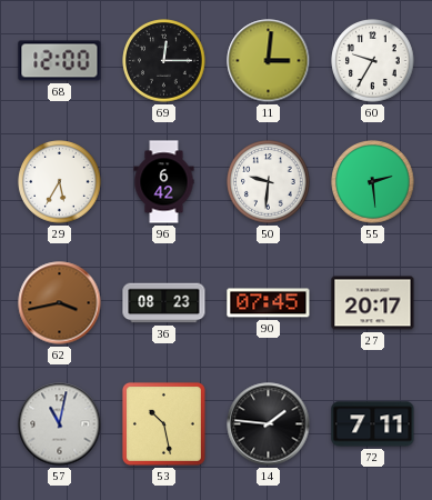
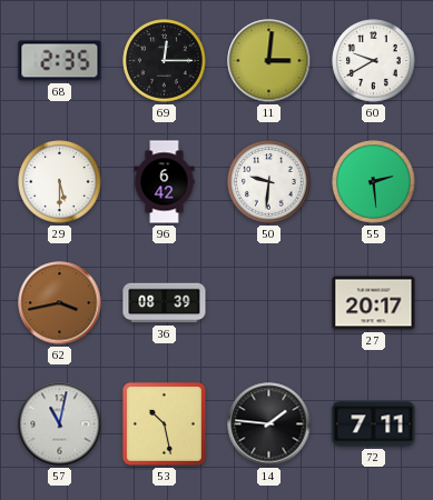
68: 12:00 -> 2:35
60: 9:35 -> 9:40
29: 5:35 -> 5:30
36: 08:23 -> 08:39
90: 07:45 -> none
